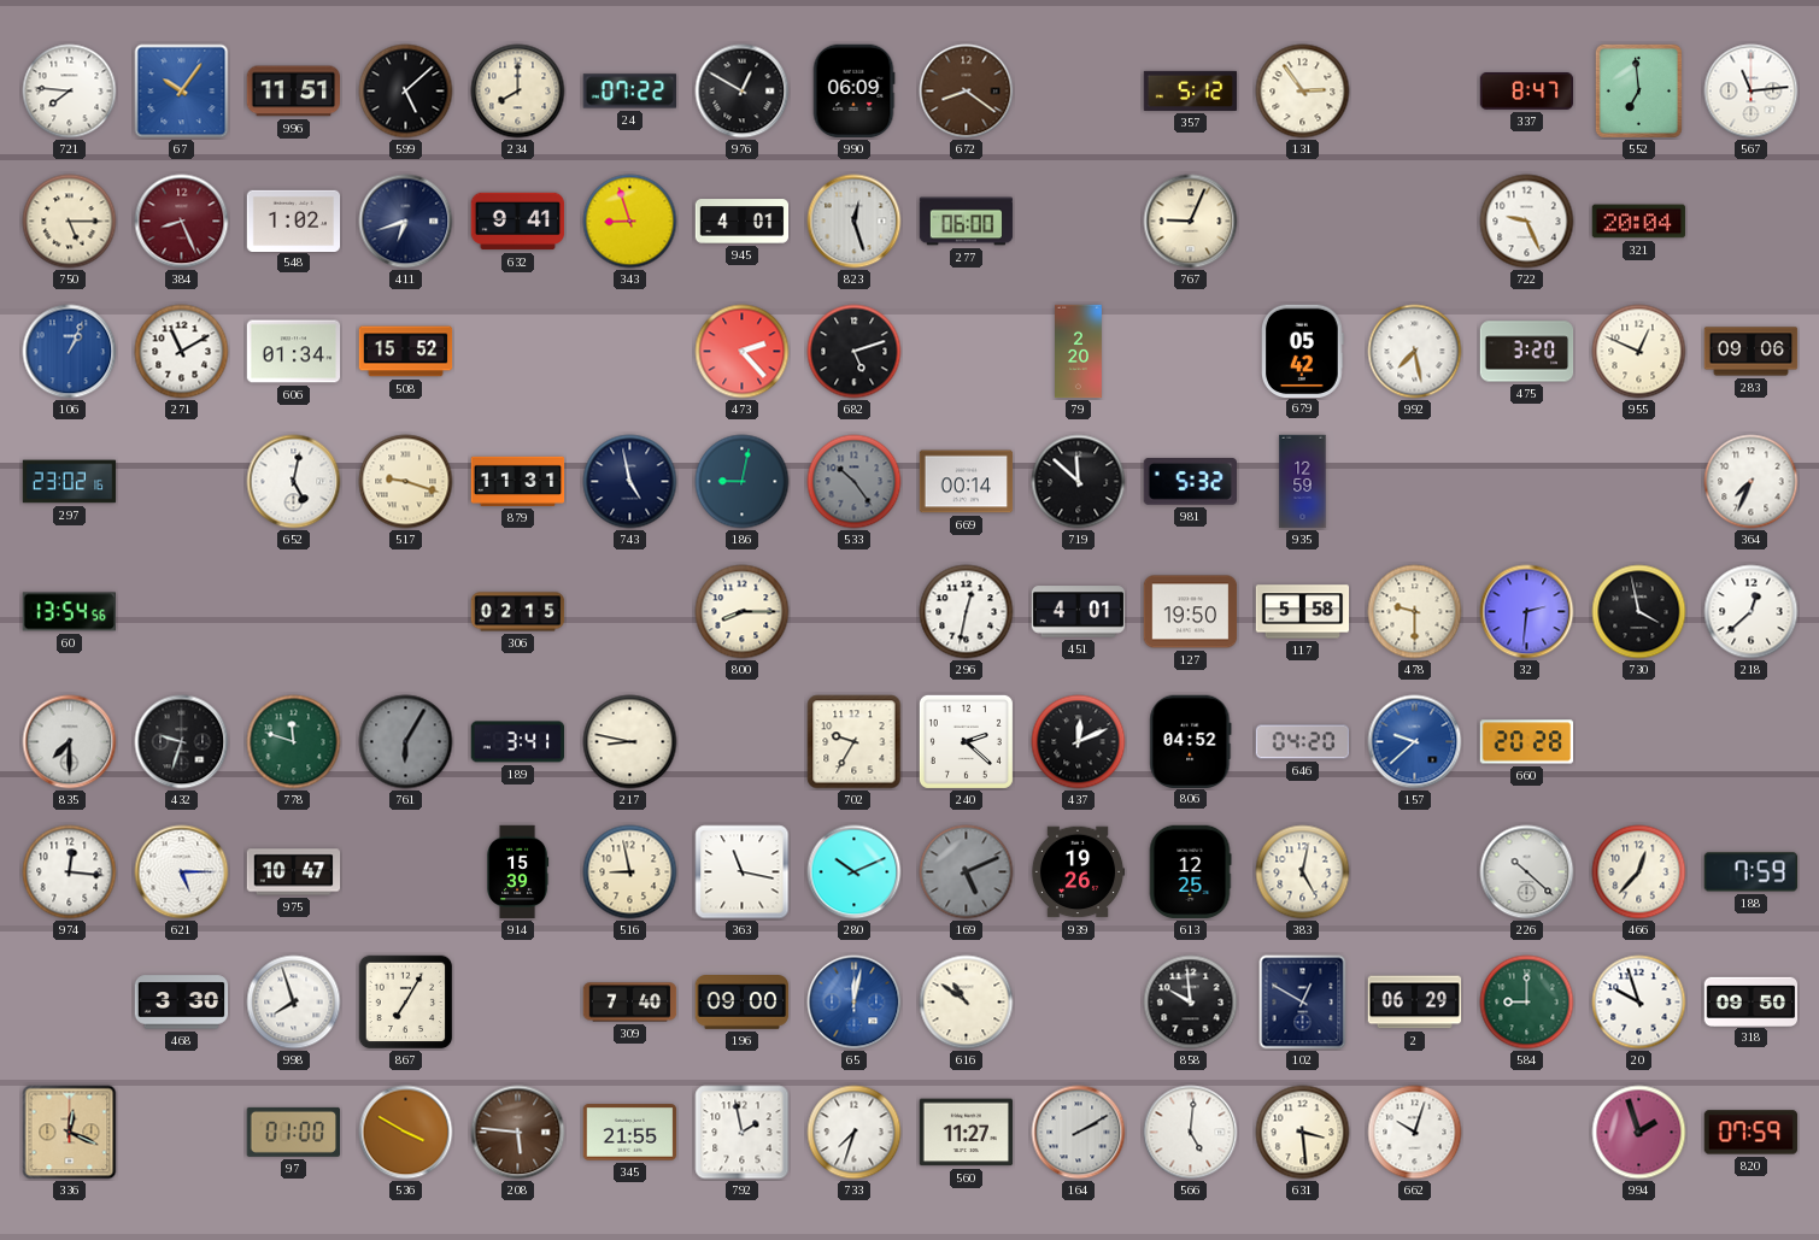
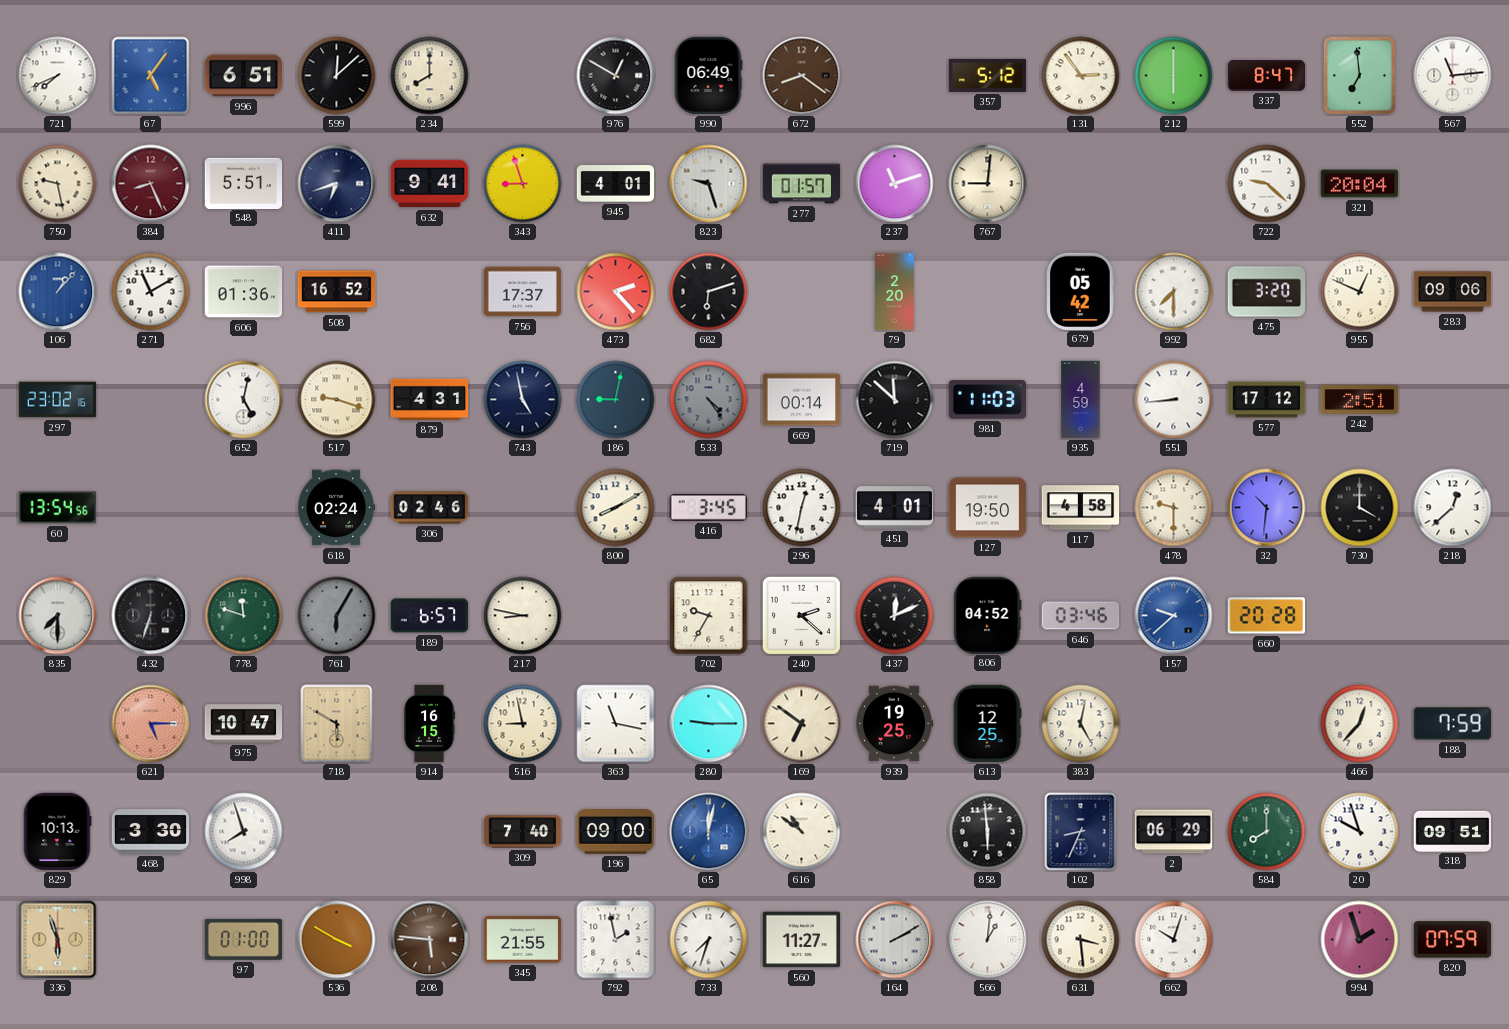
721: 7:46 -> 7:41
67: 10:06 -> 5:06
996: 11:51 -> 6:51
599: 5:08 -> 12:08
24: 07:22 -> none
990: 06:09 -> 06:49
212: none -> 6:00
750: 5:15 -> 9:28
548: 1:02 -> 5:51
823: 12:27 -> 9:27
277: 06:00 -> 01:57
237: none -> 11:12
767: 9:04 -> 9:01
722: 9:26 -> 9:22
106: 1:04 -> 1:07
606: 01:34 -> 01:36
508: 15:52 -> 16:52
756: none -> 17:37
682: 5:12 -> 6:12
992: 7:28 -> 7:30
879: 11:31 -> 4:31
533: 10:24 -> 4:24
981: 5:32 -> 11:03
935: 12:59 -> 4:59
551: none -> 8:44
577: none -> 17:12
242: none -> 2:51
364: 7:34 -> none
618: none -> 02:24
306: 02:15 -> 02:46
800: 8:15 -> 8:10
416: none -> 3:45
117: 5:58 -> 4:58
32: 2:31 -> 10:31
730: 3:58 -> 4:00
432: 9:33 -> 6:33
189: 3:41 -> 6:57
646: 04:20 -> 03:46
974: 12:16 -> none
621 dial: white -> salmon
718: none -> 5:50
914: 15:39 -> 16:15
280: 10:11 -> 9:15
169: 5:11 -> 6:51
169 dial: grey -> cream
939: 19:26 -> 19:25
226: 10:22 -> none
829: none -> 10:13
867: 7:05 -> none
858: 9:59 -> 5:59
102: 12:50 -> 8:34
584: 9:00 -> 8:00
318: 09:50 -> 09:51
336: 12:19 -> 5:57
566: 5:01 -> 1:01
